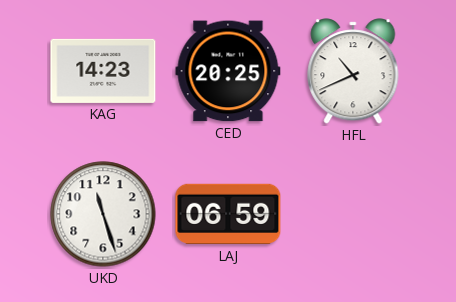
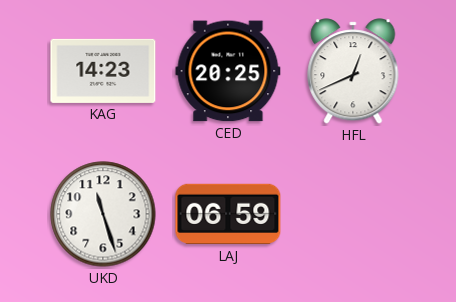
HFL: 10:41 -> 12:41
